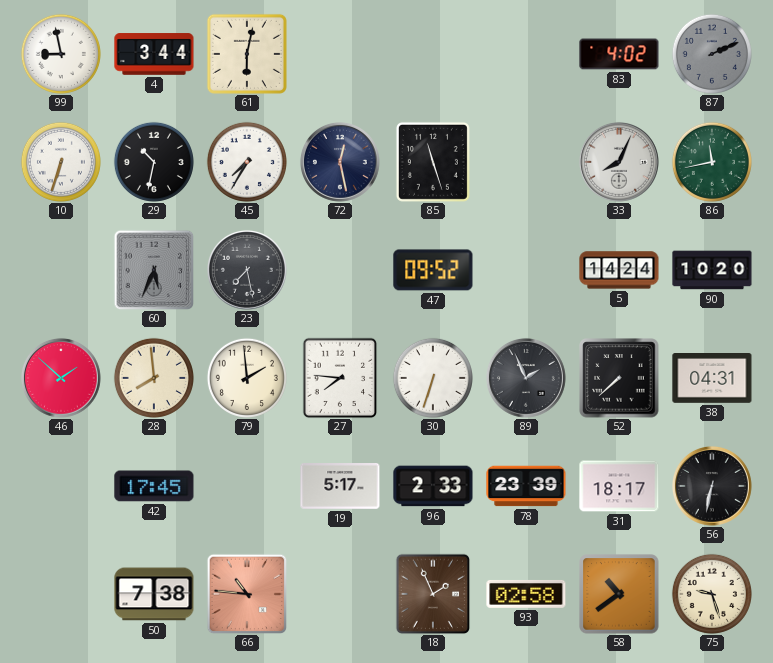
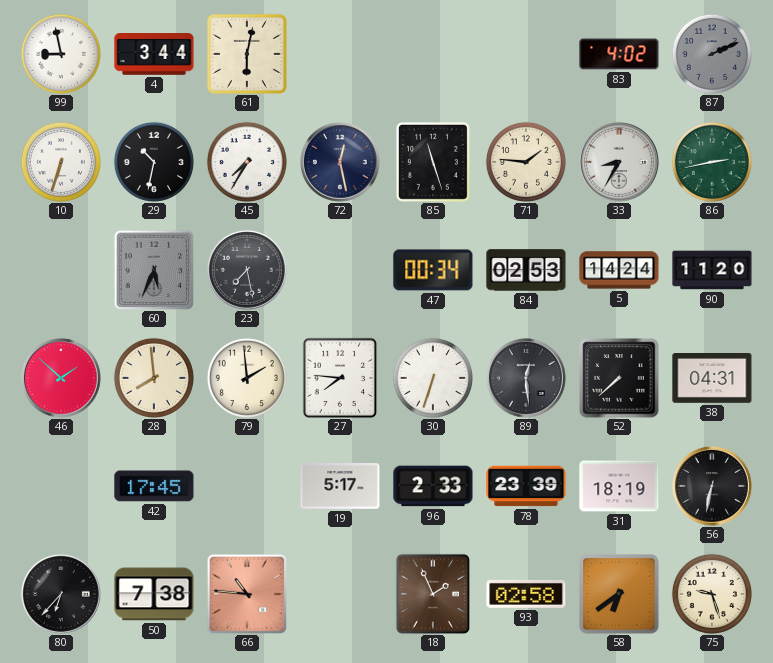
71: none -> 1:46
33: 8:04 -> 8:35
86: 11:43 -> 2:43
47: 09:52 -> 00:34
84: none -> 02:53
90: 10:20 -> 11:20
89: 1:56 -> 12:29
31: 18:17 -> 18:19
80: none -> 6:37
58: 10:39 -> 6:39
